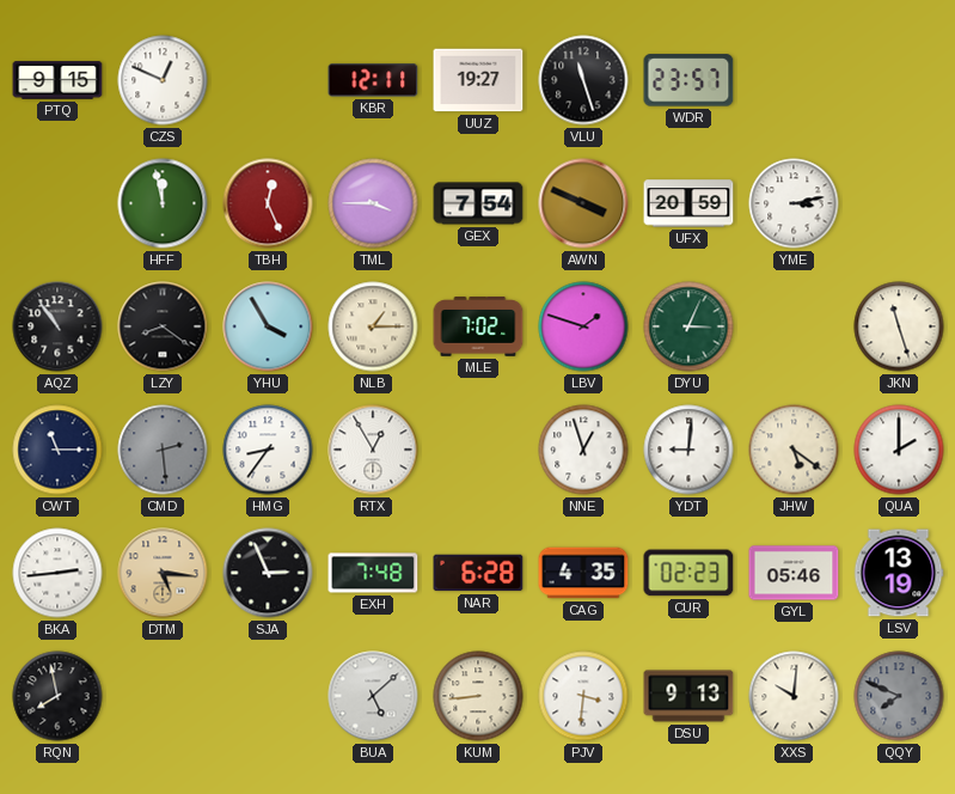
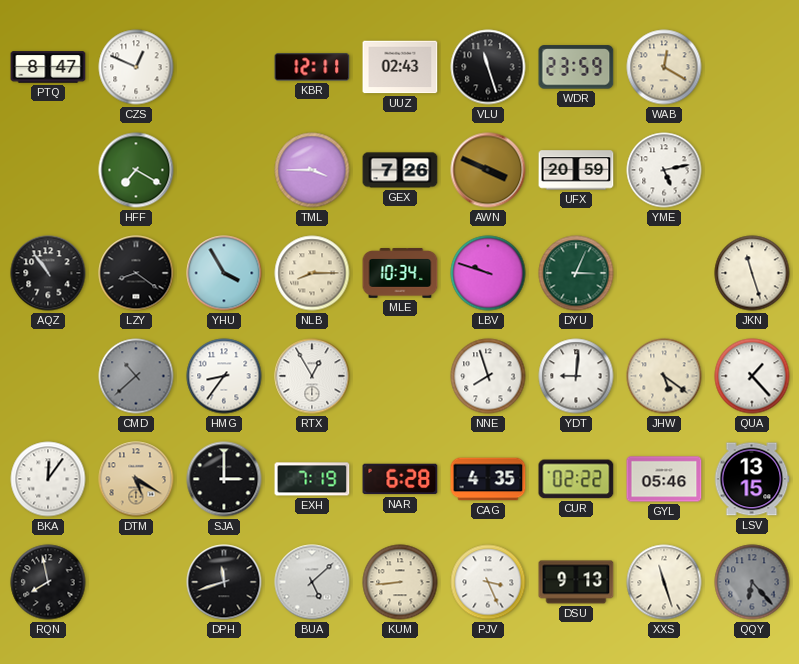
PTQ: 9:15 -> 8:47
UUZ: 19:27 -> 02:43
WDR: 23:57 -> 23:59
WAB: none -> 12:20
HFF: 11:58 -> 7:20
TBH: 12:26 -> none
GEX: 7:54 -> 7:26
YME: 3:13 -> 5:13
NLB: 1:15 -> 8:15
MLE: 7:02 -> 10:34
LBV: 1:48 -> 9:48
CWT: 11:15 -> none
CMD: 2:29 -> 10:38
NNE: 12:57 -> 7:57
QUA: 2:00 -> 1:23
BKA: 2:44 -> 12:06
DTM: 5:16 -> 5:20
SJA: 2:56 -> 3:00
EXH: 7:48 -> 7:19
CUR: 02:23 -> 02:22
LSV: 13:19 -> 13:15
DPH: none -> 11:42
PJV: 3:31 -> 3:26
XXS: 10:01 -> 11:27
QQY: 7:49 -> 6:23
